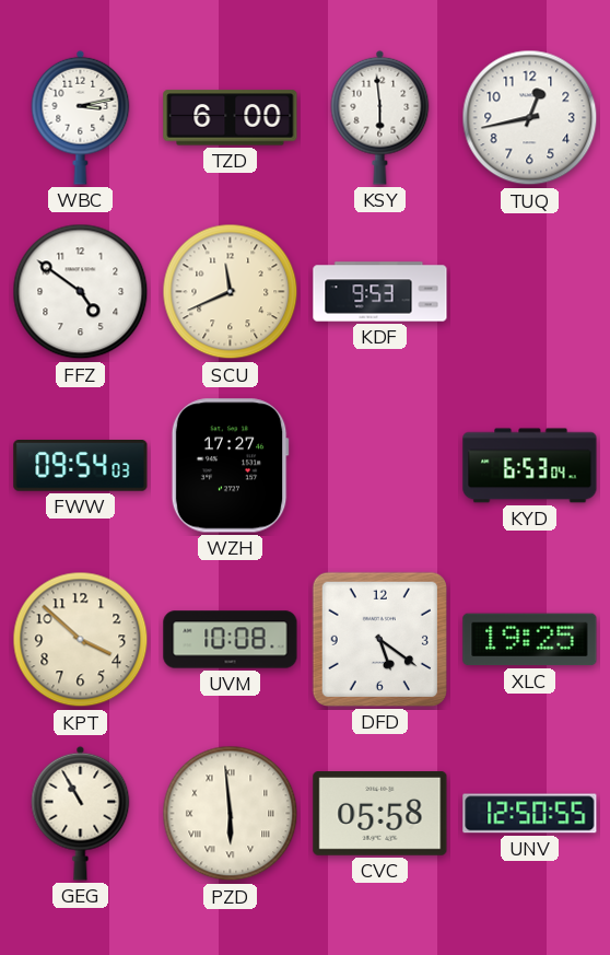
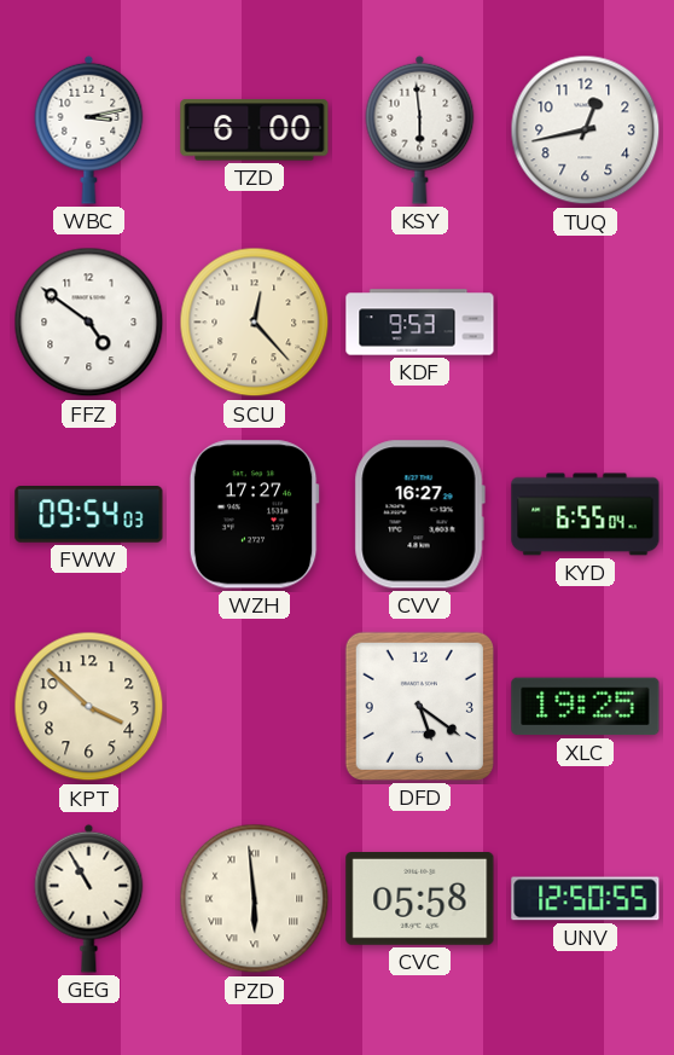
SCU: 11:41 -> 12:23
CVV: none -> 16:27
KYD: 6:53 -> 6:55
UVM: 10:08 -> none
